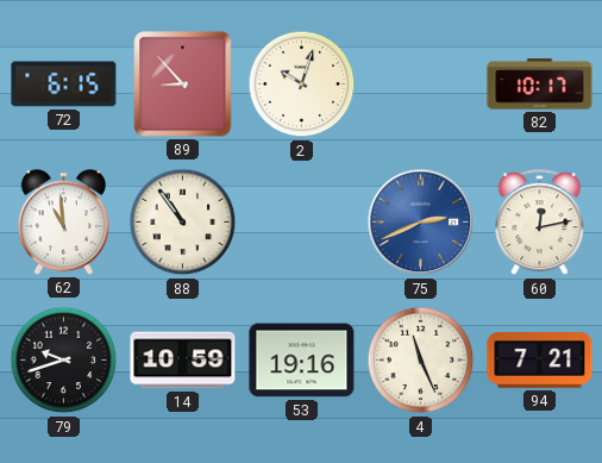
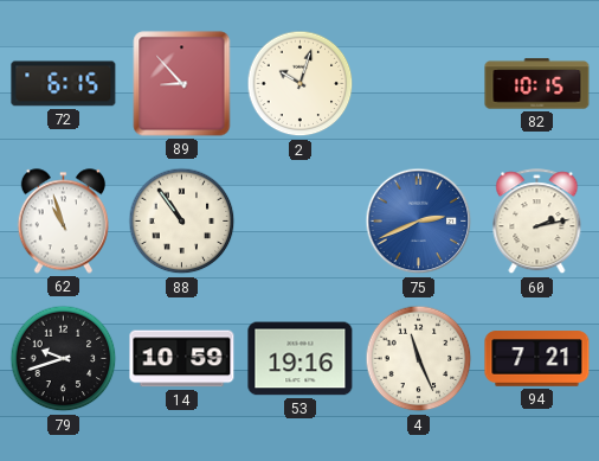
82: 10:17 -> 10:15
62: 10:59 -> 10:57
60: 12:13 -> 2:13
